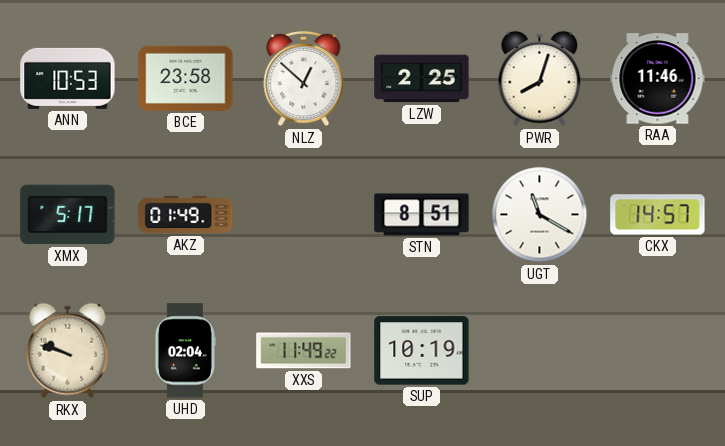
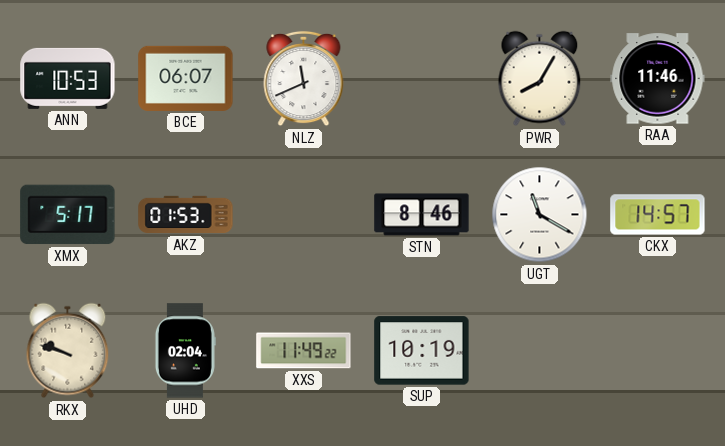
BCE: 23:58 -> 06:07
NLZ: 12:52 -> 11:41
LZW: 2:25 -> none
PWR: 8:03 -> 8:05
AKZ: 01:49 -> 01:53
STN: 8:51 -> 8:46
